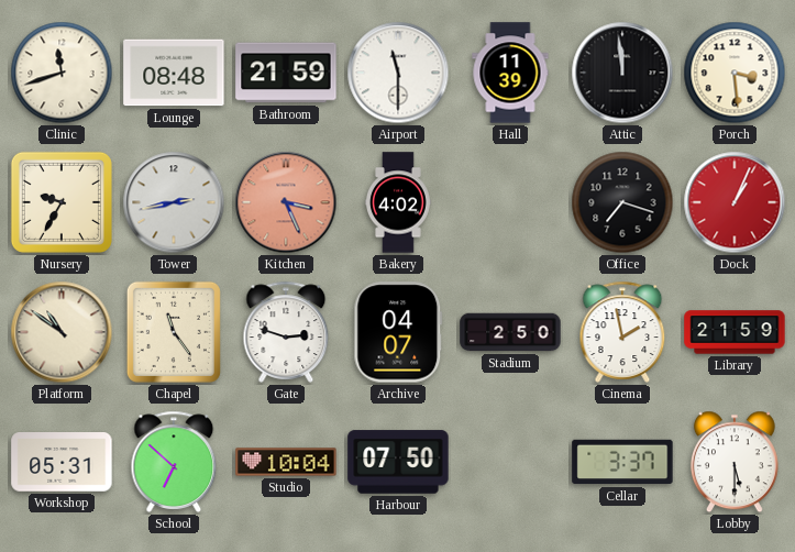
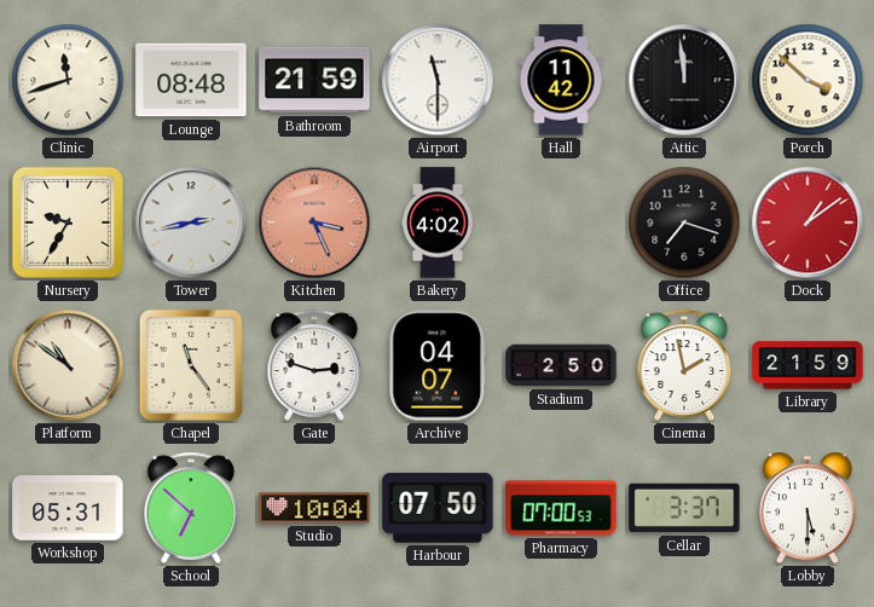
Hall: 11:39 -> 11:42
Porch: 3:29 -> 3:52
Dock: 1:04 -> 1:09
Pharmacy: none -> 07:00
